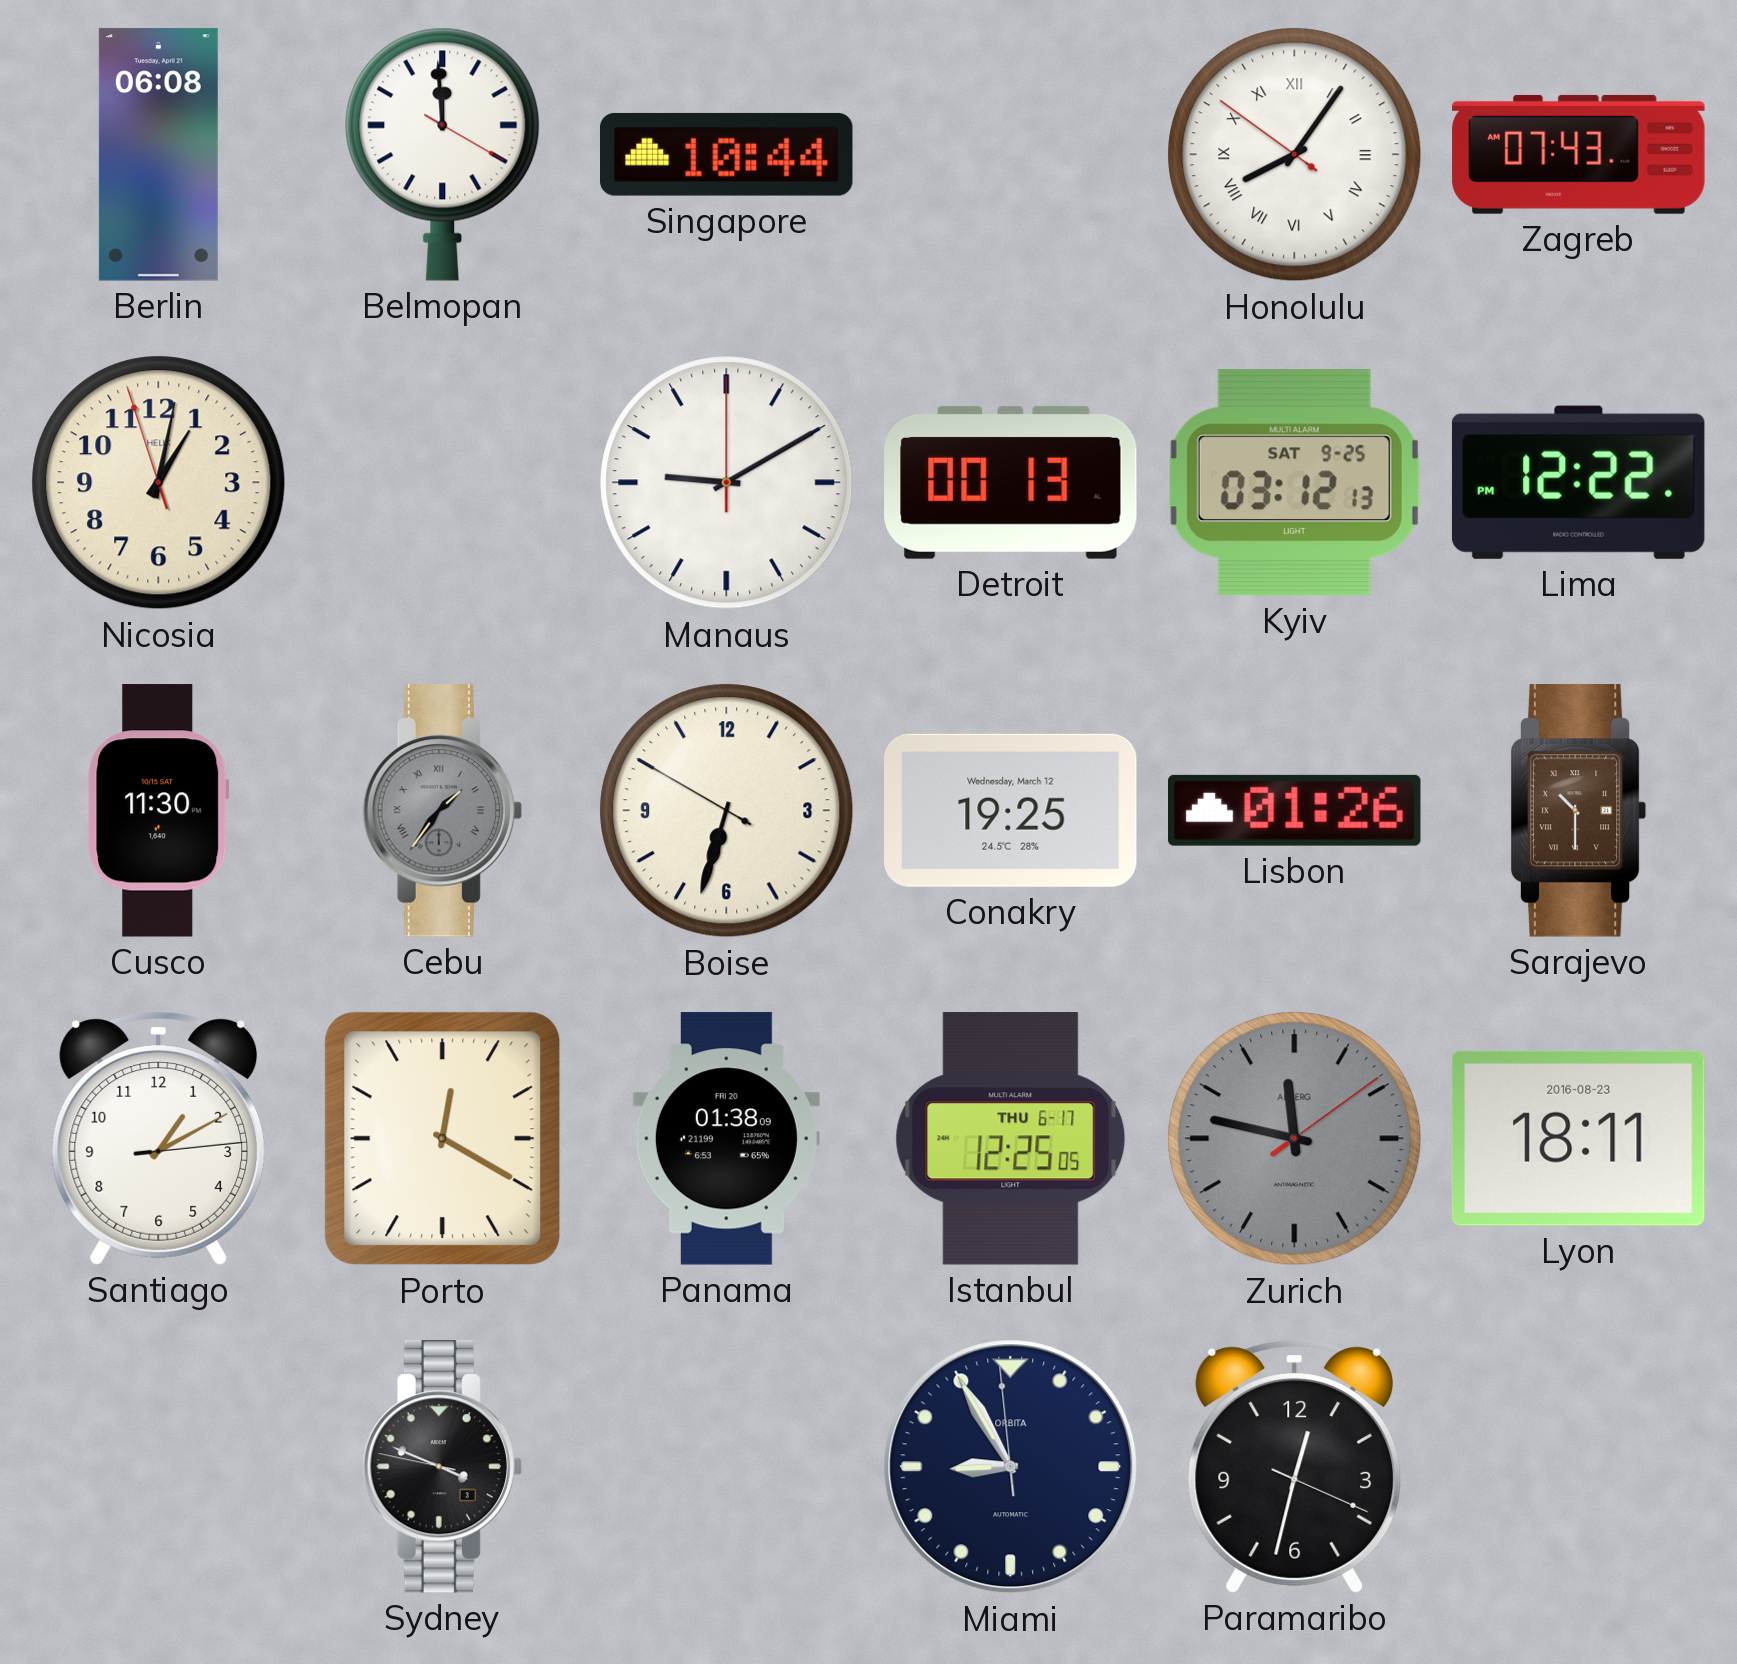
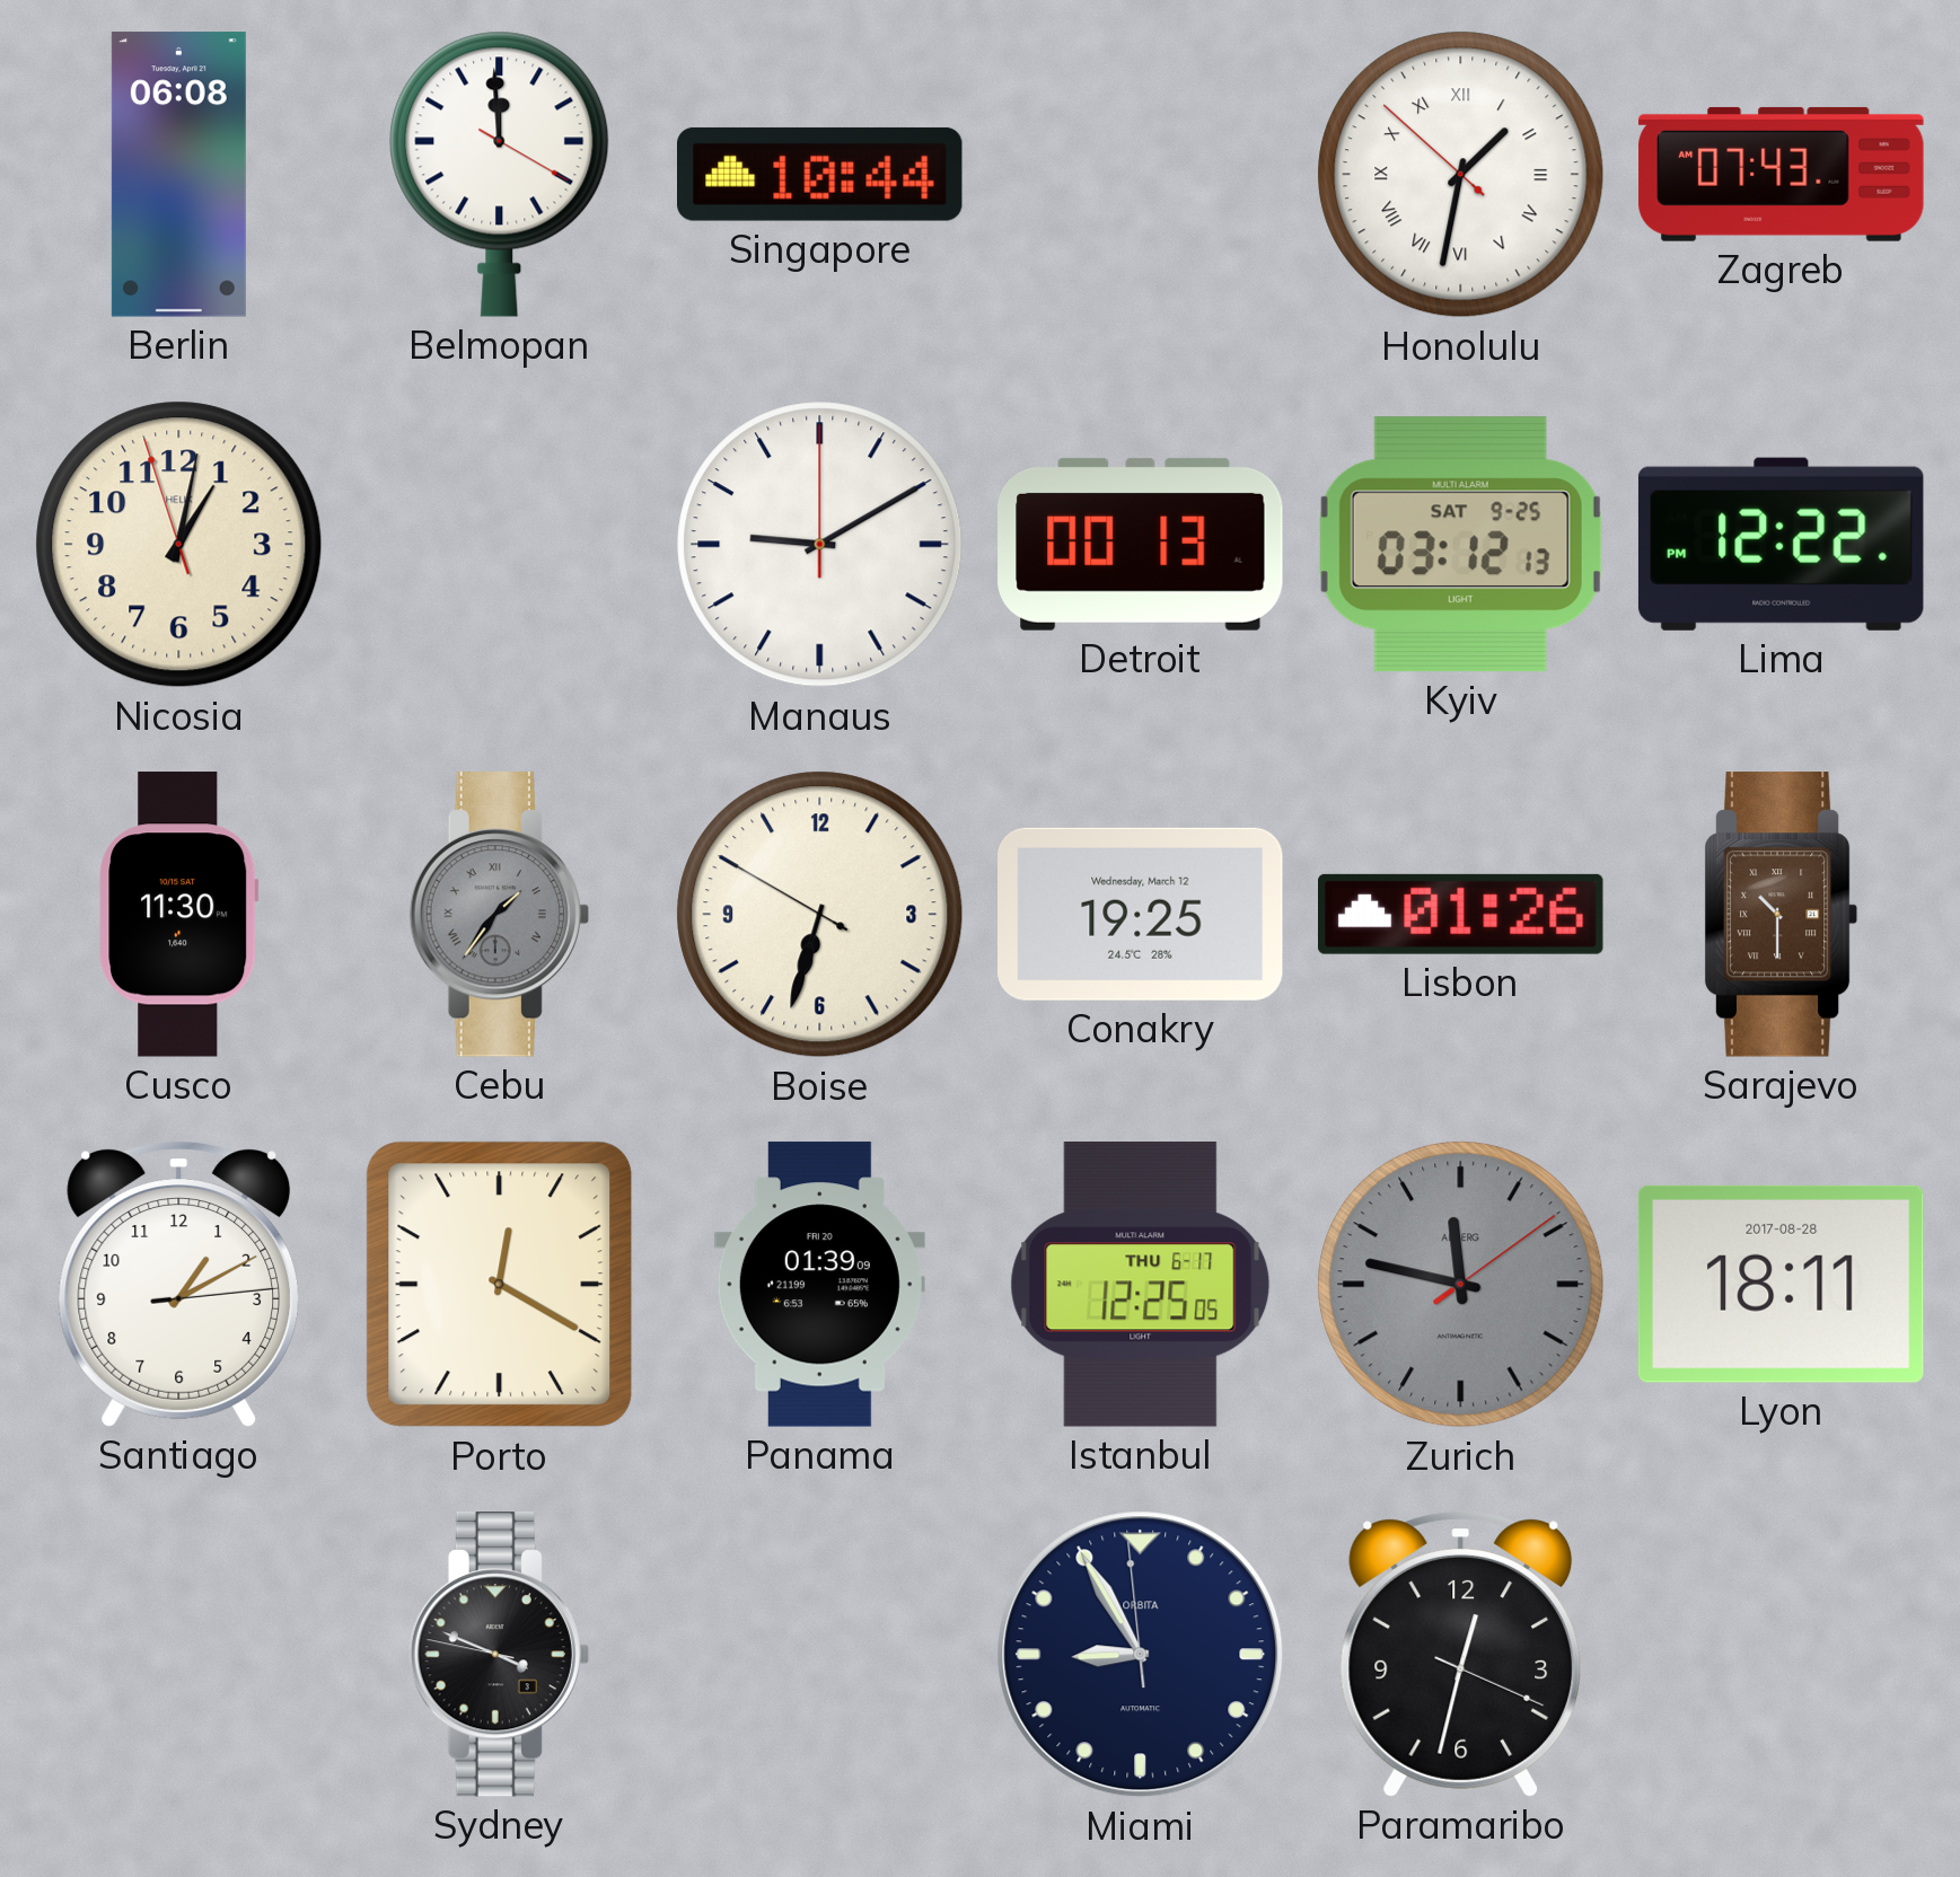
Honolulu: 8:05 -> 1:31
Panama: 01:38 -> 01:39
Lyon date: 2016-08-23 -> 2017-08-28
